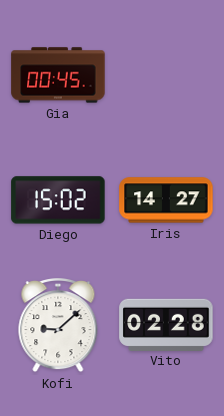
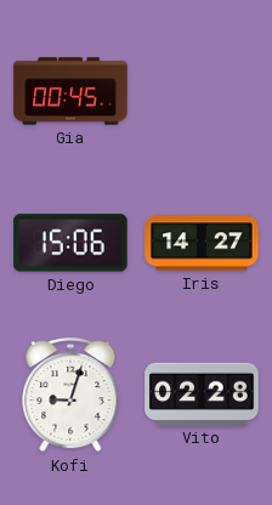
Diego: 15:02 -> 15:06
Kofi: 9:08 -> 9:03
